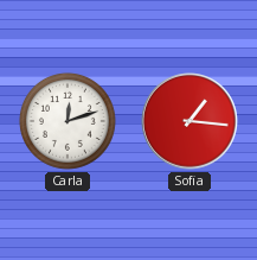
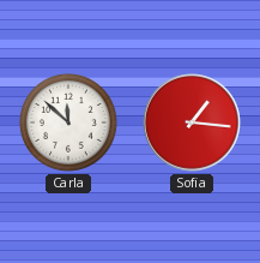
Carla: 12:12 -> 11:52
